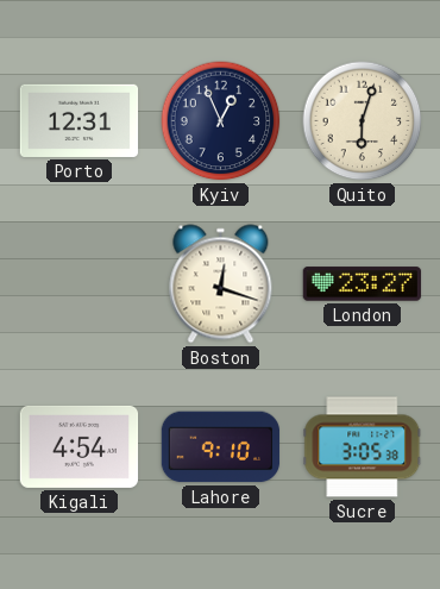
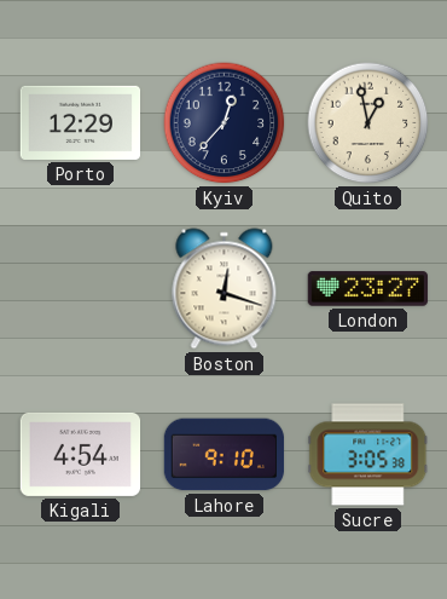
Porto: 12:31 -> 12:29
Kyiv: 12:56 -> 12:37
Quito: 6:03 -> 12:58
